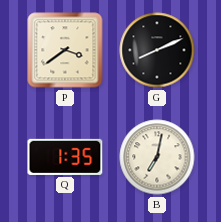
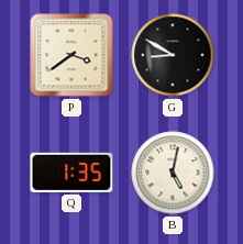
G: 8:11 -> 8:50
B: 7:02 -> 5:02
